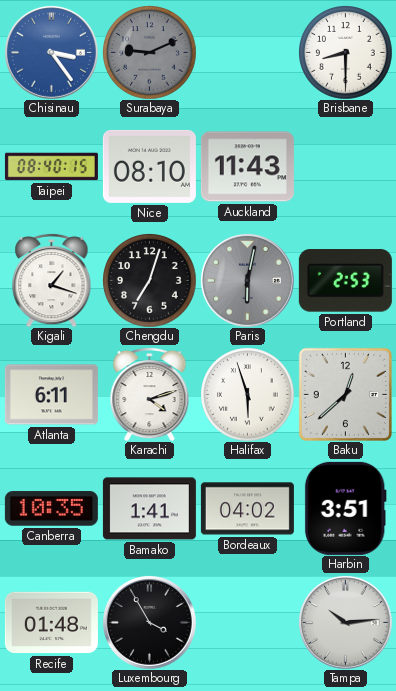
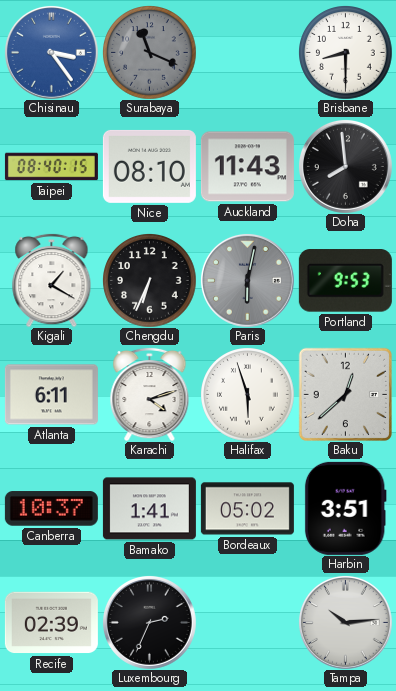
Surabaya: 9:11 -> 11:19
Doha: none -> 7:59
Kigali: 1:18 -> 1:20
Chengdu: 7:03 -> 6:34
Portland: 2:53 -> 9:53
Canberra: 10:35 -> 10:37
Bordeaux: 04:02 -> 05:02
Recife: 01:48 -> 02:39
Luxembourg: 3:55 -> 2:34
